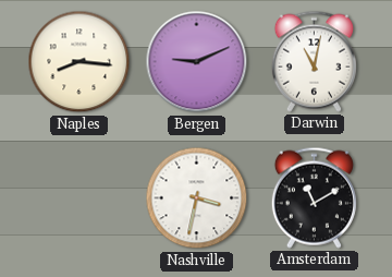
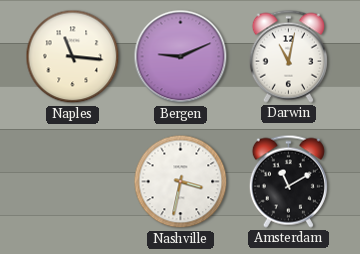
Naples: 8:16 -> 11:16
